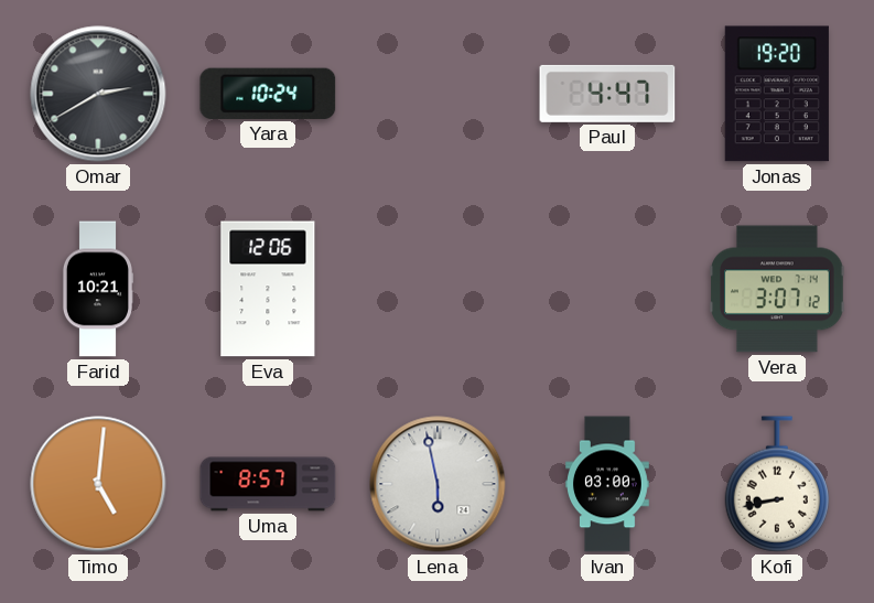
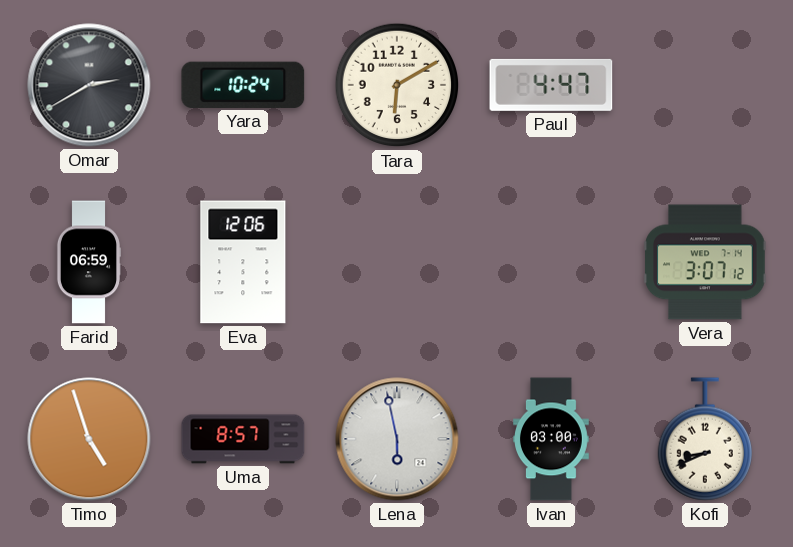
Tara: none -> 6:10
Jonas: 19:20 -> none
Farid: 10:21 -> 06:59
Timo: 5:01 -> 4:57
Kofi: 8:43 -> 8:41
